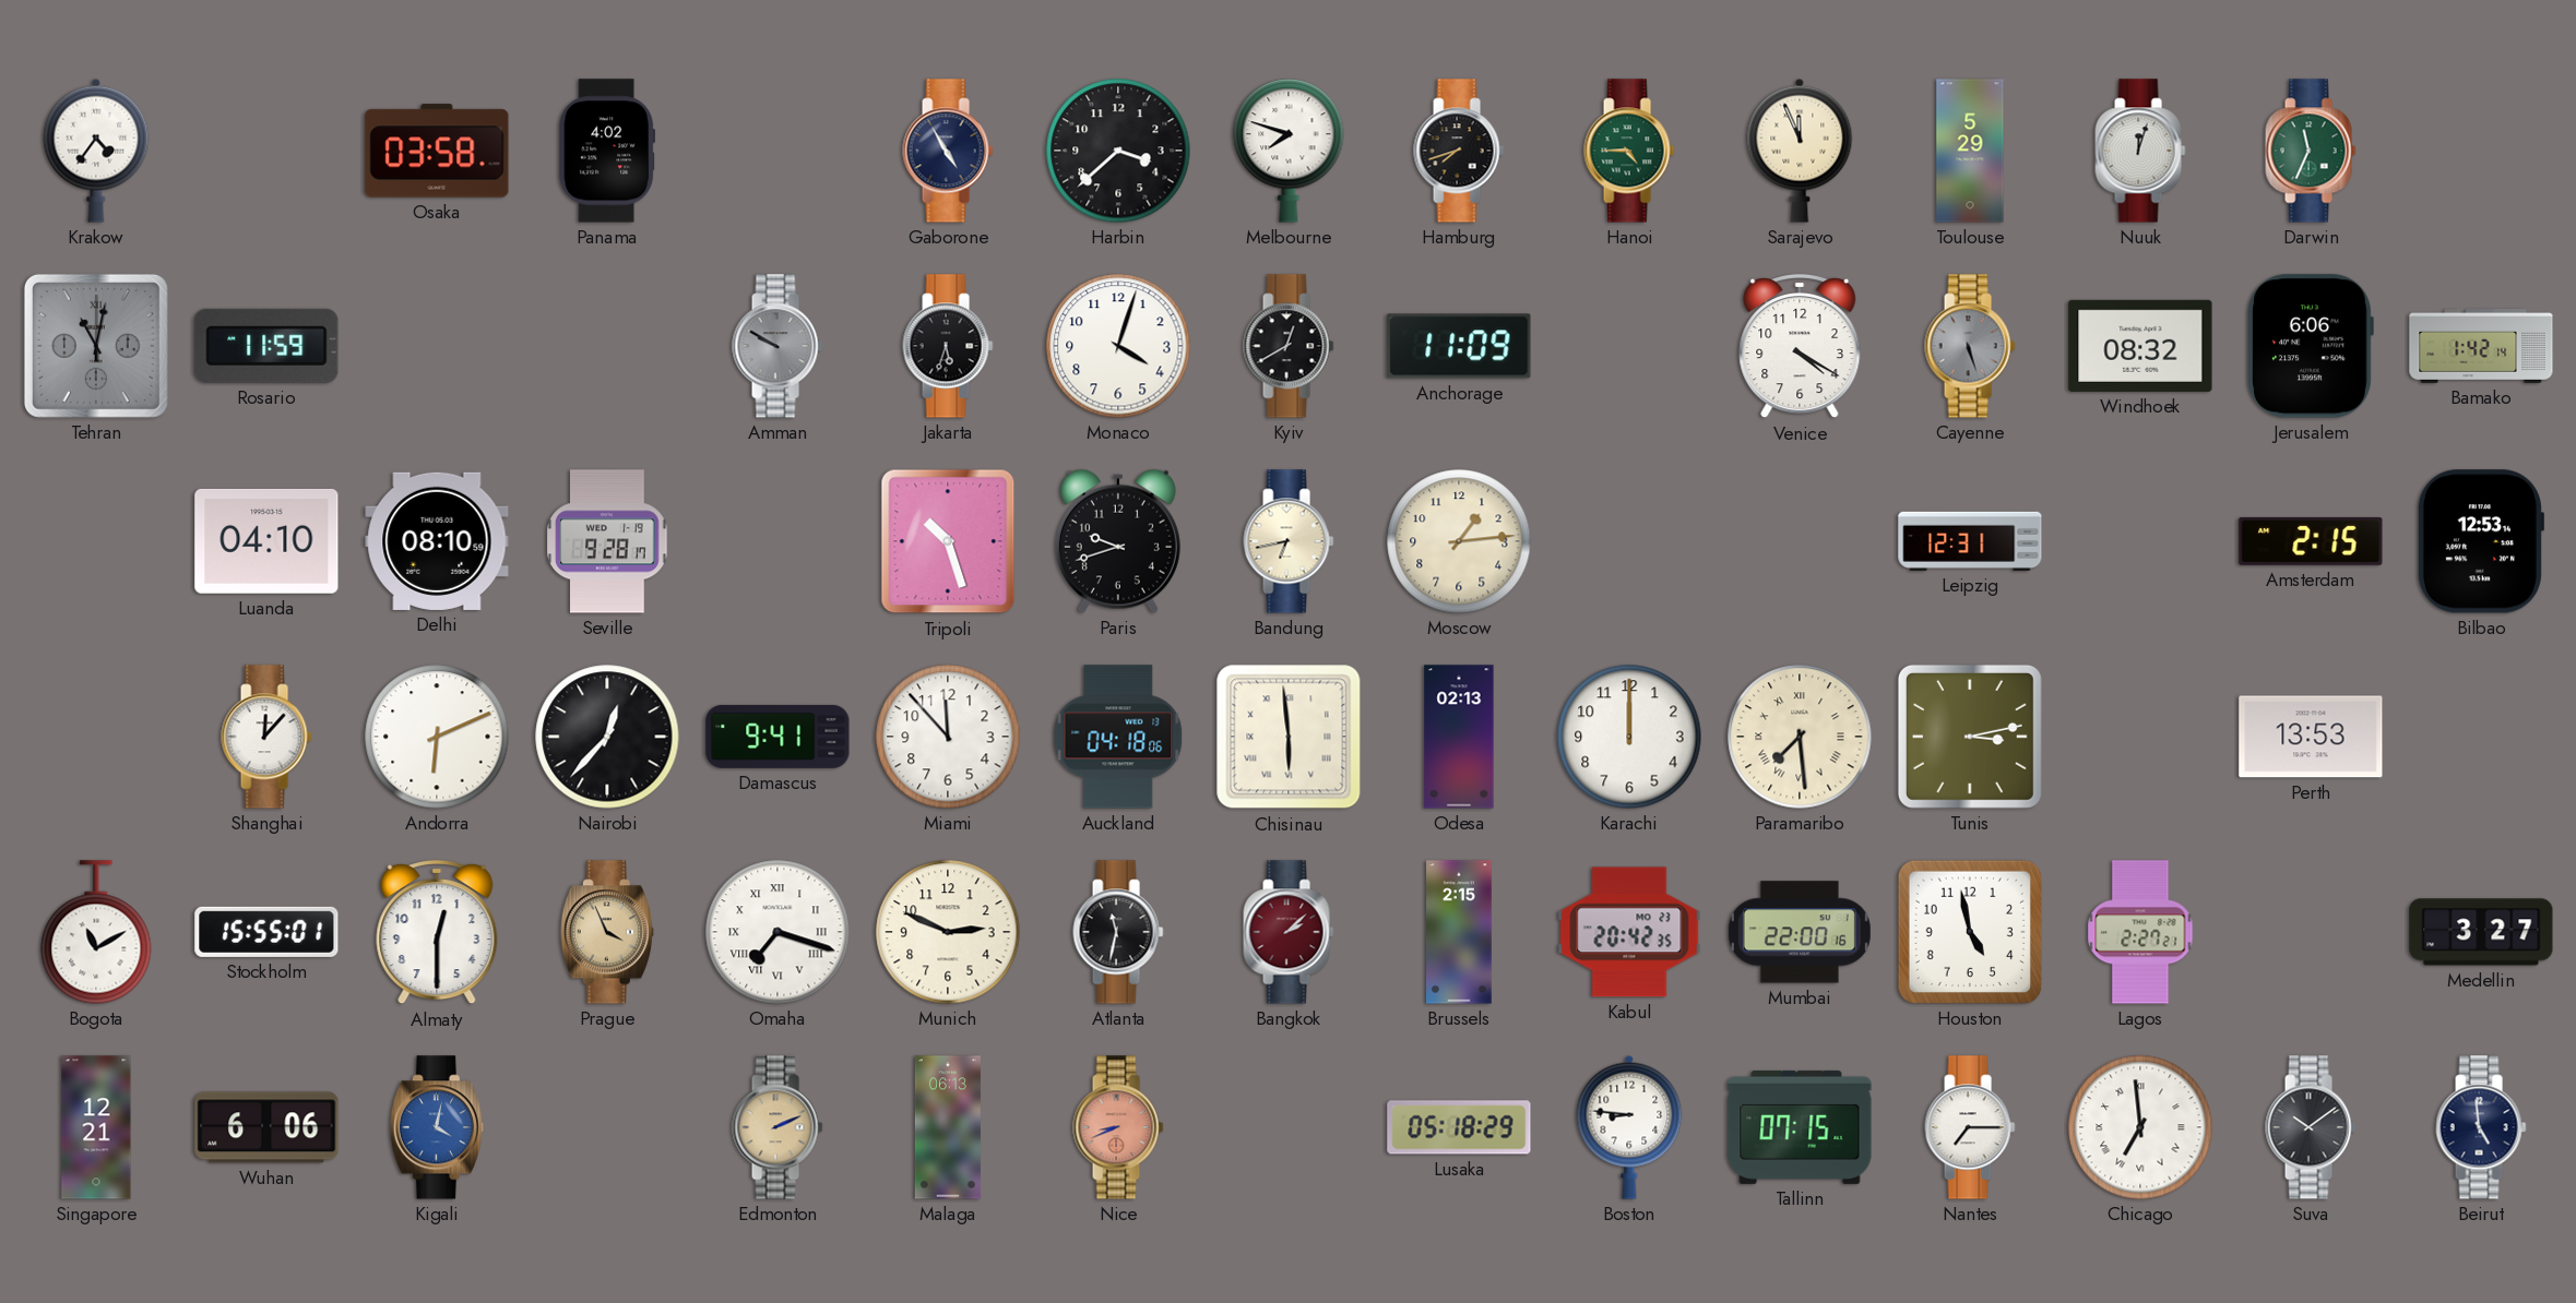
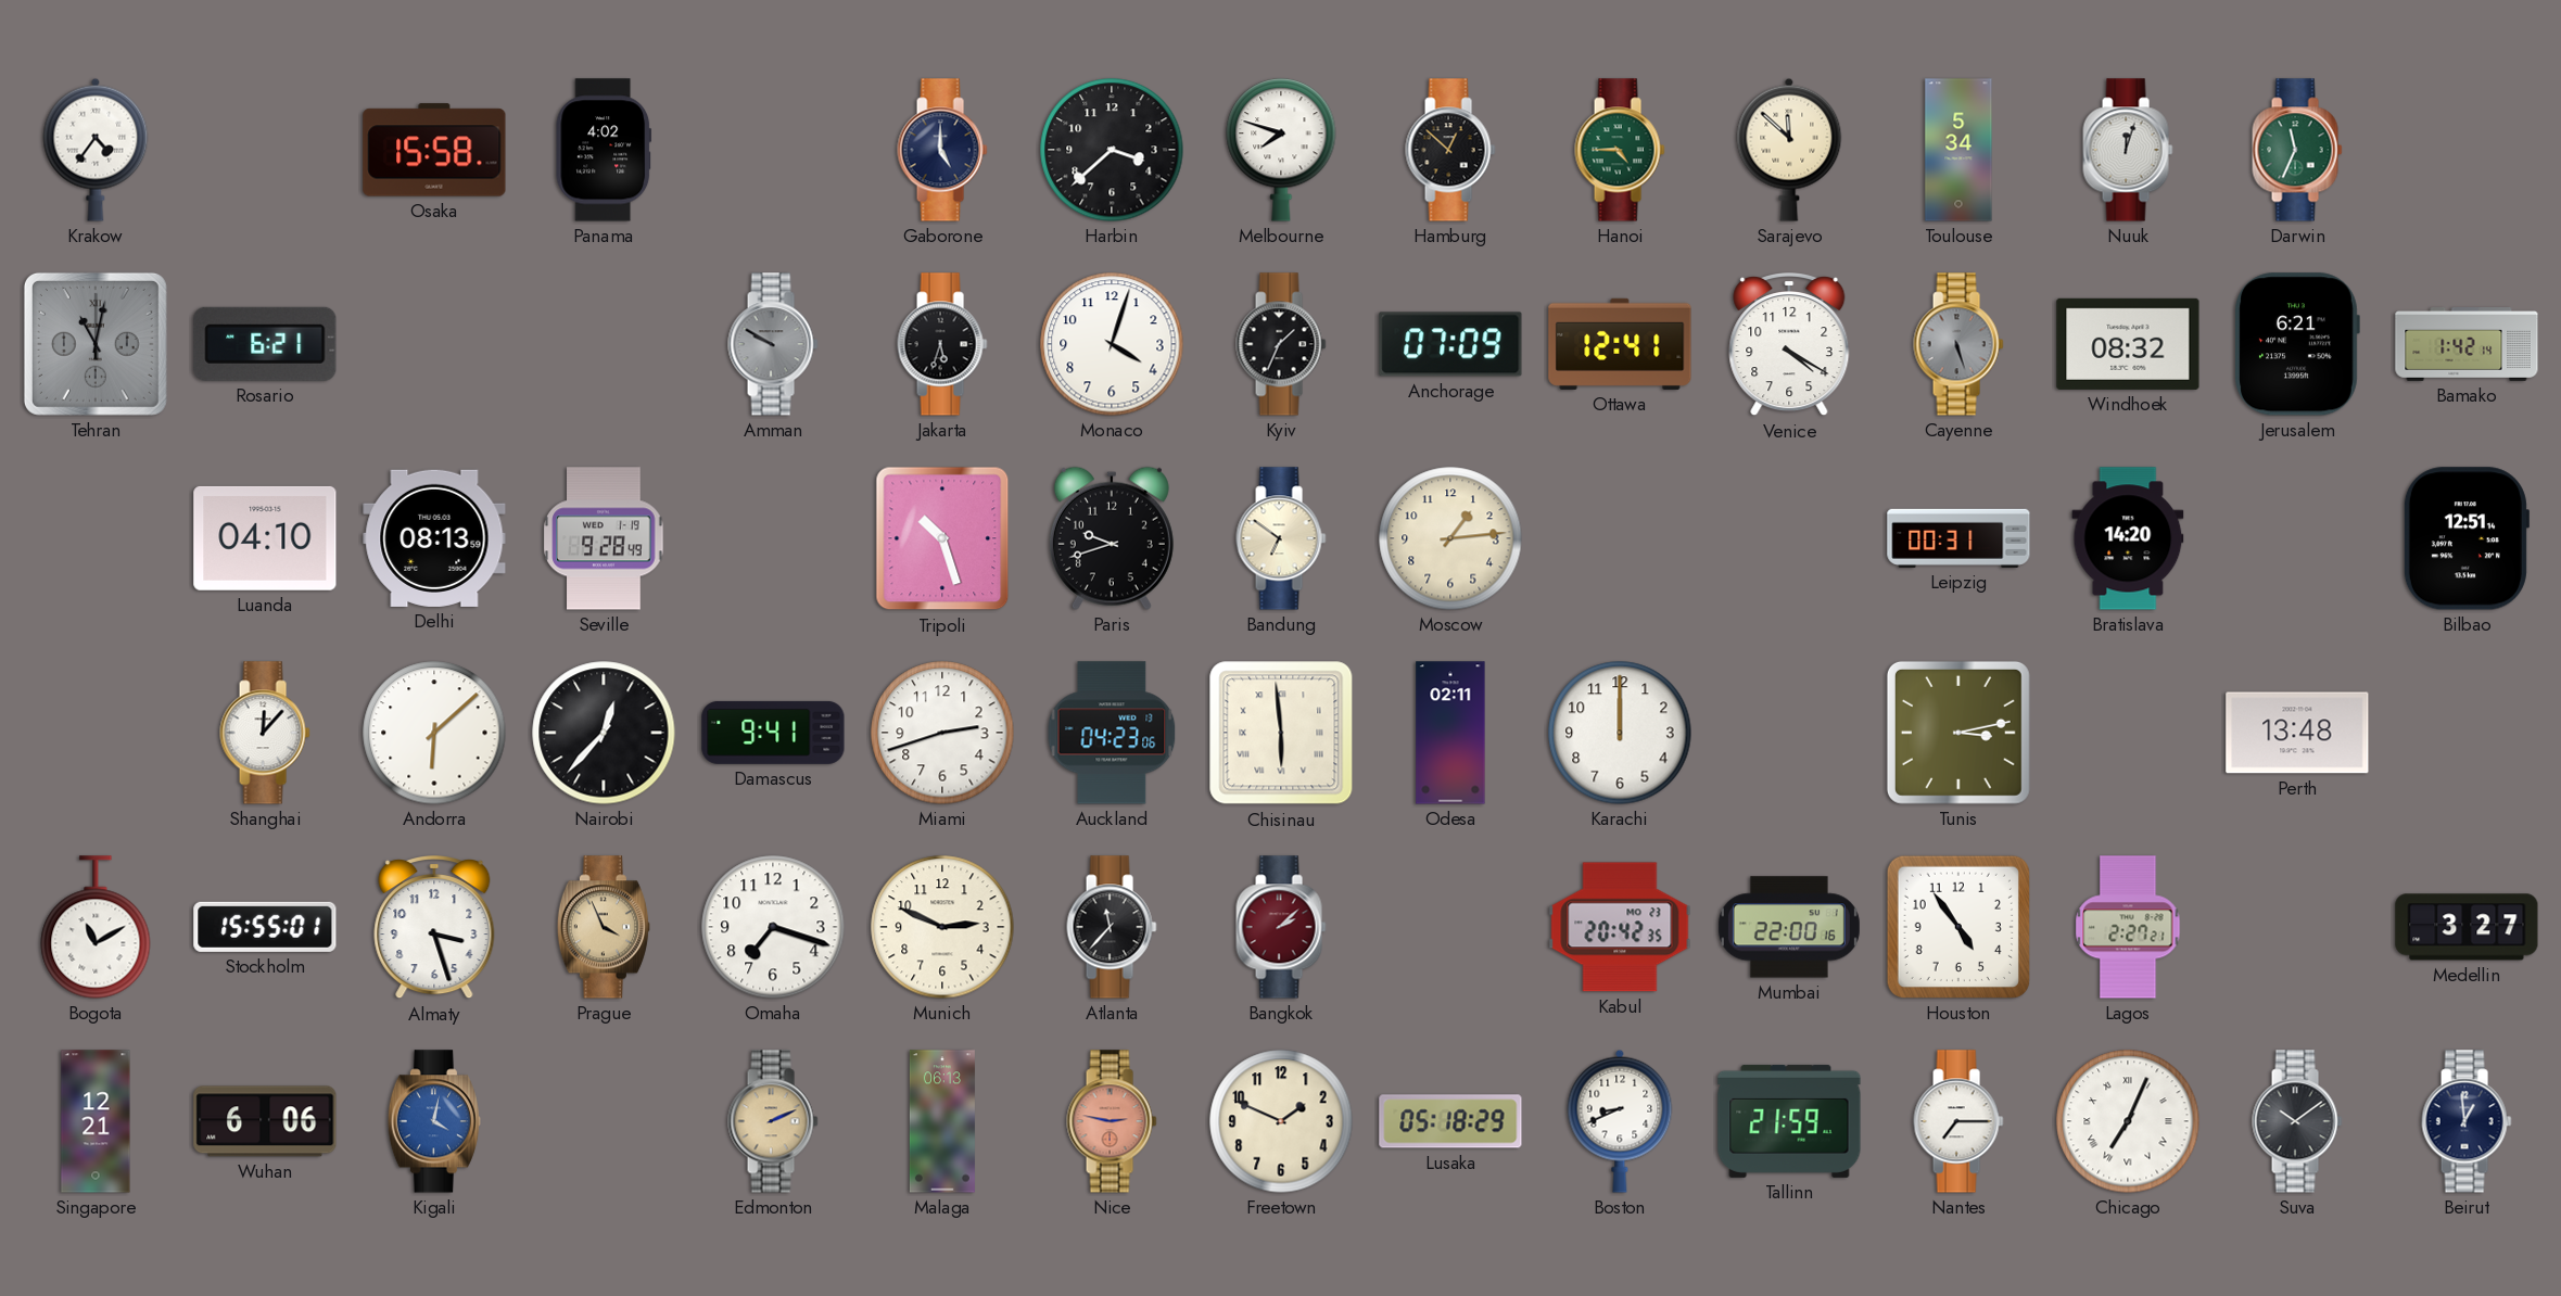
Osaka: 03:58 -> 15:58
Gaborone: 4:55 -> 5:00
Hamburg: 7:42 -> 12:52
Sarajevo: 11:56 -> 11:52
Toulouse: 5:29 -> 5:34
Rosario: 11:59 -> 6:21
Kyiv: 12:40 -> 1:34
Anchorage: 11:09 -> 07:09
Ottawa: none -> 12:41
Jerusalem: 6:06 -> 6:21
Delhi: 08:10 -> 08:13
Seville: 9:28:17 -> 9:28:49
Bandung: 6:43 -> 6:51
Leipzig: 12:31 -> 00:31
Bratislava: none -> 14:20
Amsterdam: 2:15 -> none
Bilbao: 12:53 -> 12:51
Andorra: 6:11 -> 6:08
Miami: 11:53 -> 2:42
Auckland: 04:18 -> 04:23
Odesa: 02:13 -> 02:11
Paramaribo: 7:29 -> none
Perth: 13:53 -> 13:48
Almaty: 12:30 -> 3:27
Omaha numerals: Roman -> Arabic
Atlanta: 11:32 -> 11:37
Brussels: 2:15 -> none
Houston: 4:58 -> 4:54
Nice: 8:41 -> 2:47
Freetown: none -> 1:49
Boston: 8:46 -> 8:41
Tallinn: 07:15 -> 21:59
Chicago: 6:59 -> 7:04
Beirut: 4:59 -> 12:59
